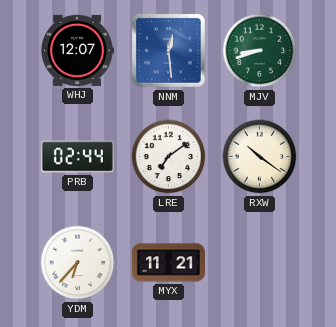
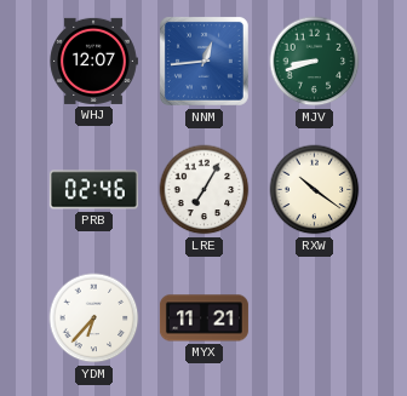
NNM: 12:29 -> 12:44
PRB: 02:44 -> 02:46
LRE: 7:09 -> 7:05
